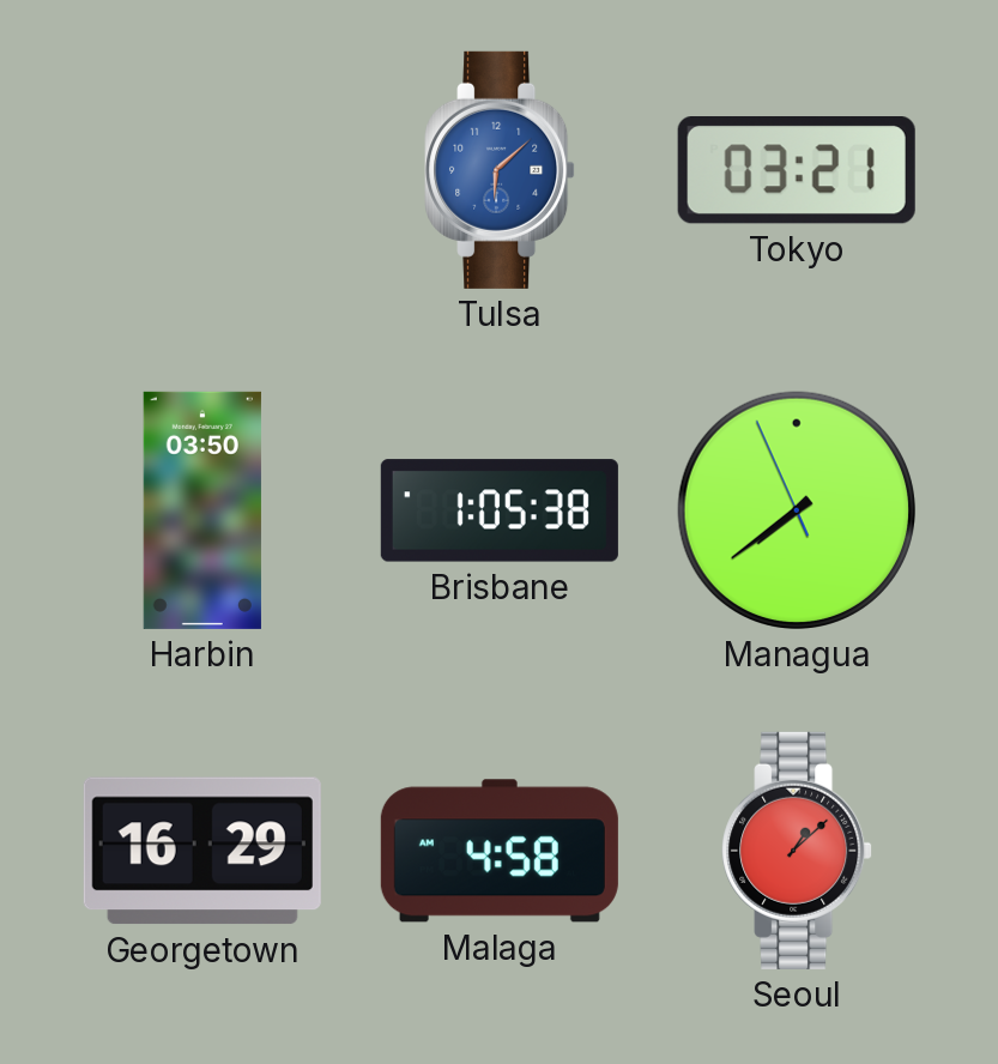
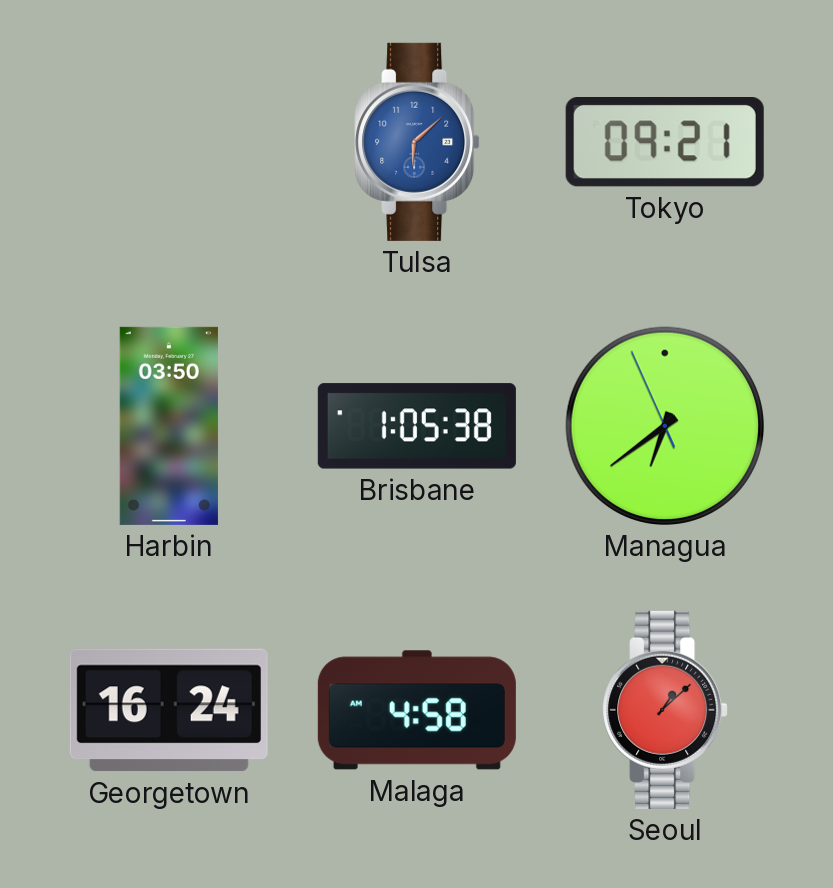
Tokyo: 03:21 -> 09:21
Managua: 7:38 -> 6:38
Georgetown: 16:29 -> 16:24
